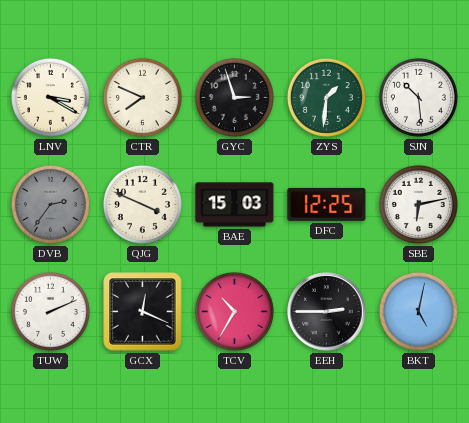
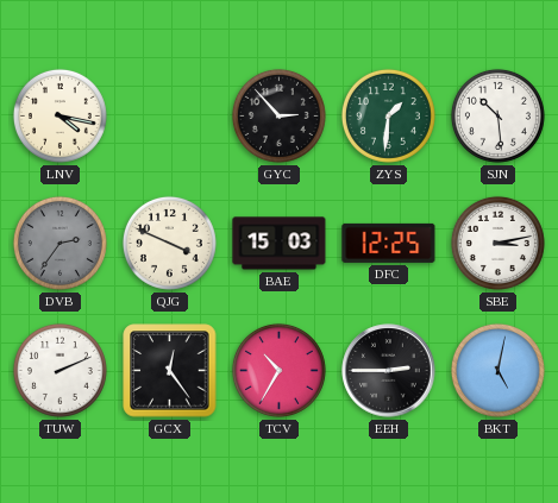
LNV: 3:20 -> 4:17
CTR: 7:49 -> none
GYC: 2:57 -> 2:53
SBE: 6:13 -> 3:13
GCX: 12:19 -> 12:24
